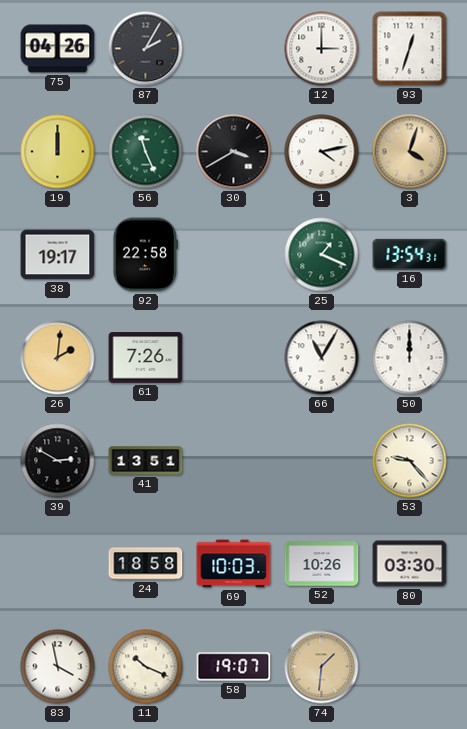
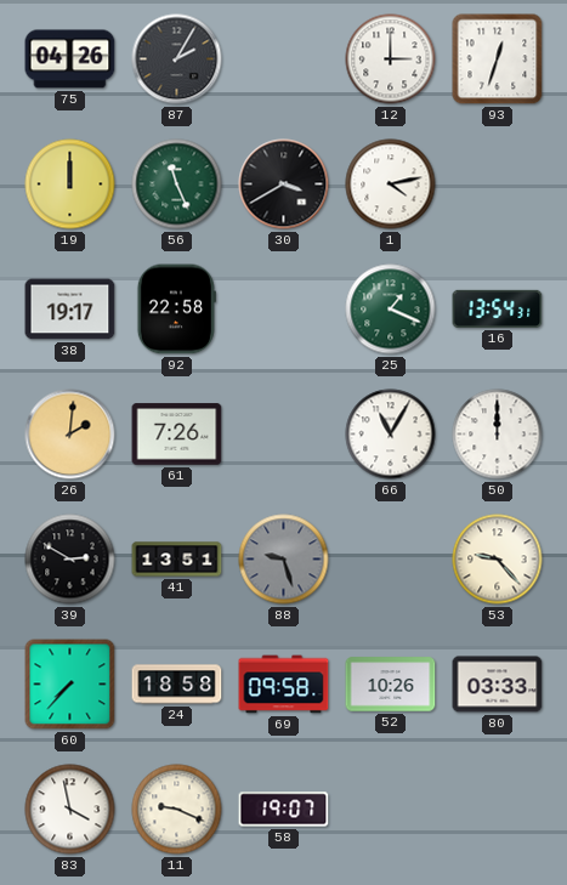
3: 4:03 -> none
88: none -> 9:27
60: none -> 7:37
69: 10:03 -> 09:58
80: 03:30 -> 03:33
11: 10:19 -> 9:19
74: 1:31 -> none
